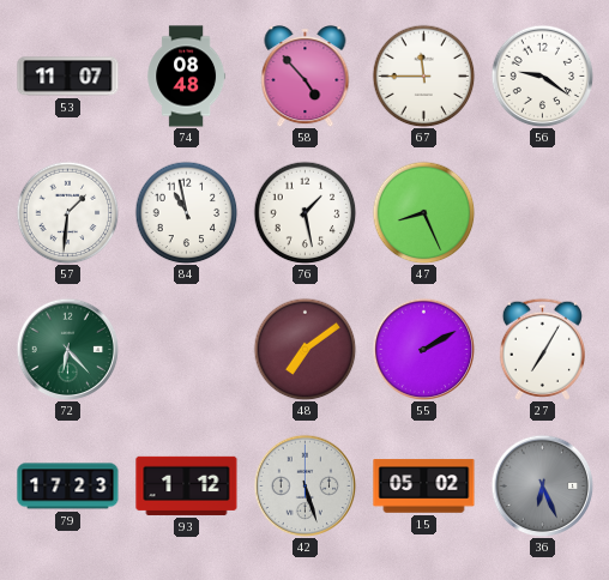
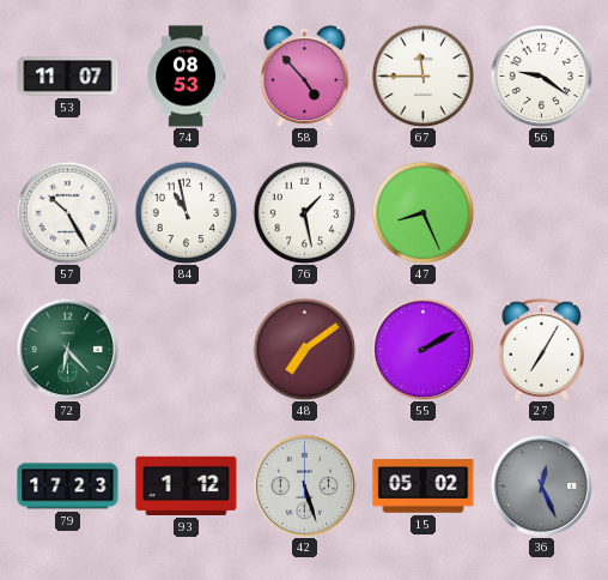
74: 08:48 -> 08:53
57: 1:31 -> 10:25
36: 6:26 -> 12:26
